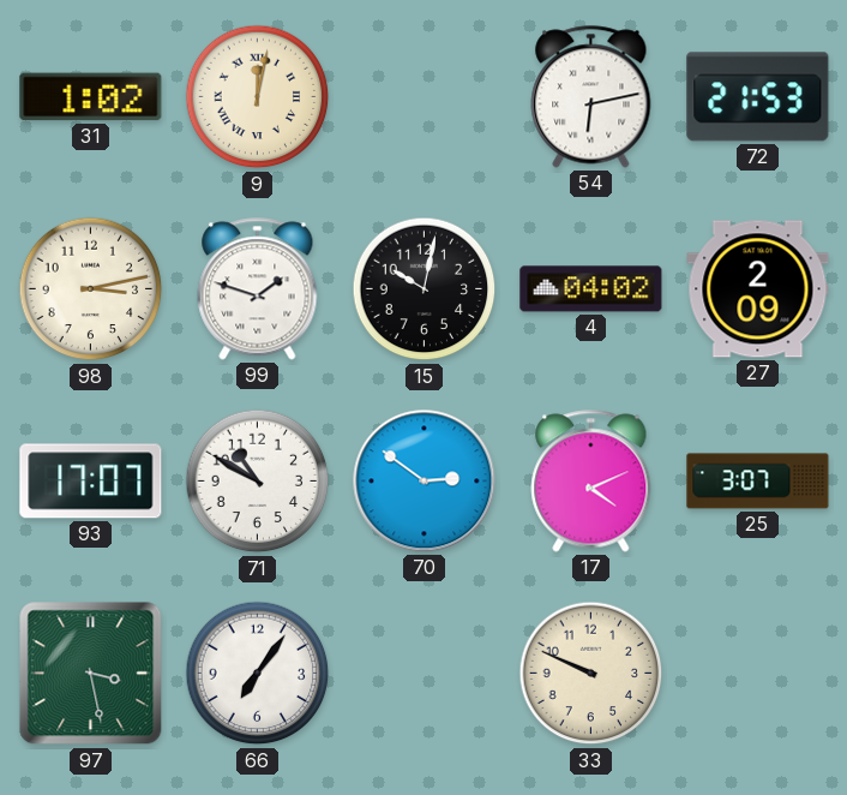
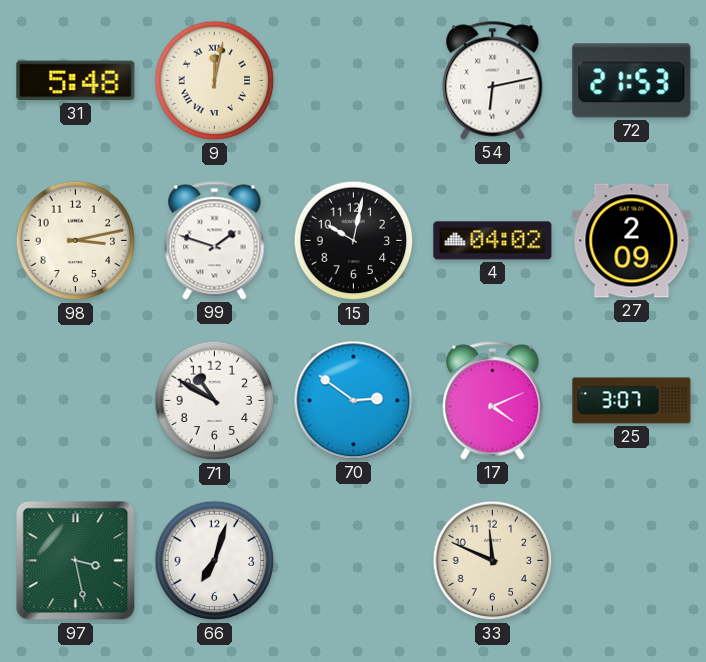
31: 1:02 -> 5:48
93: 17:07 -> none
66: 7:06 -> 7:03
33: 9:49 -> 11:49
